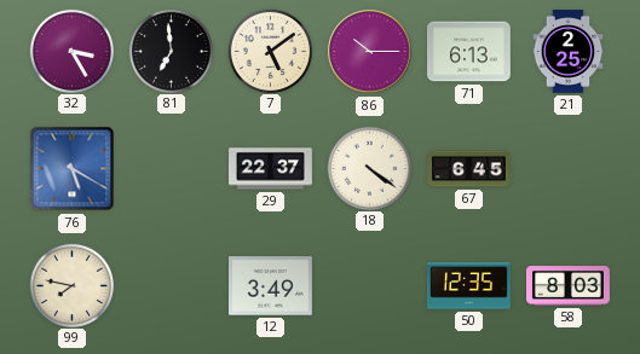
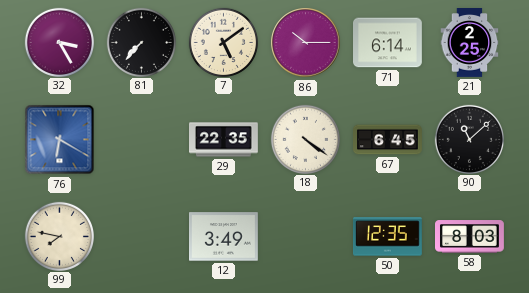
81: 6:59 -> 7:37
71: 6:13 -> 6:14
76: 5:20 -> 6:20
29: 22:37 -> 22:35
90: none -> 11:08
